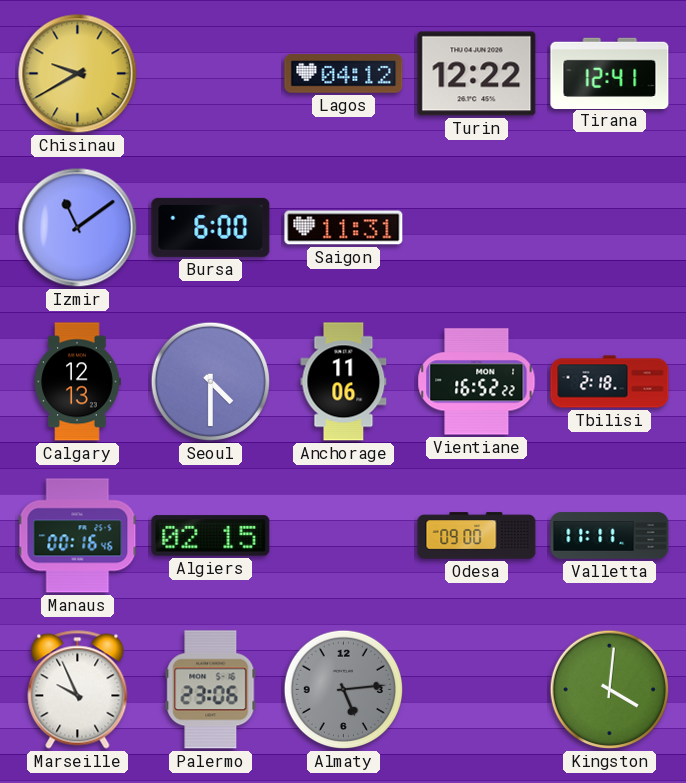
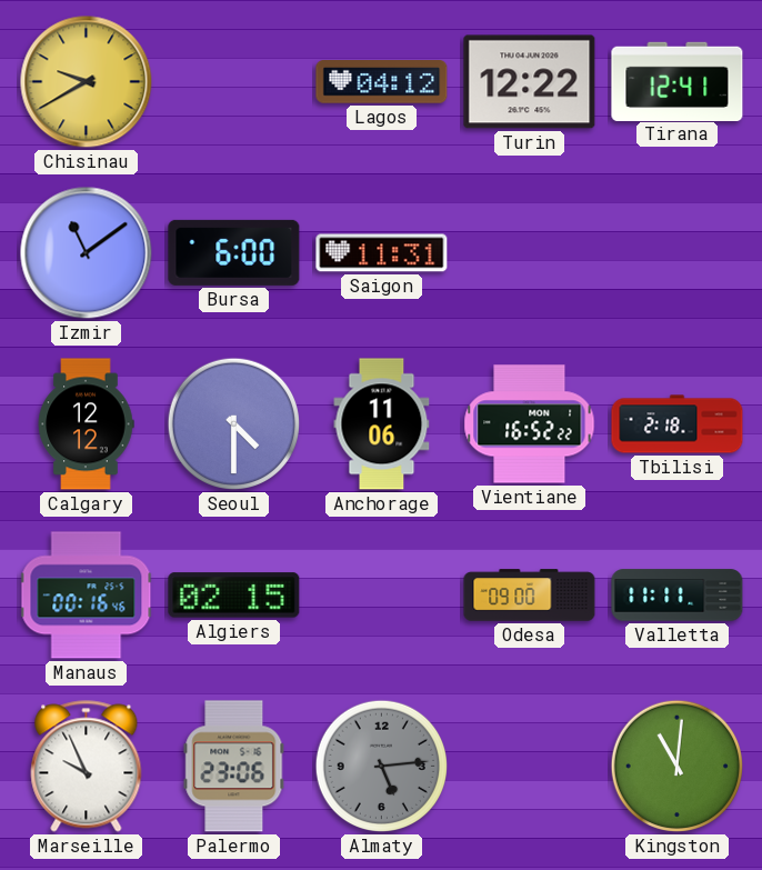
Calgary: 12:13 -> 12:12
Kingston: 4:01 -> 11:01
